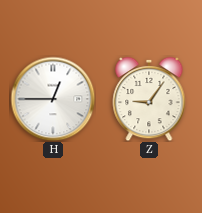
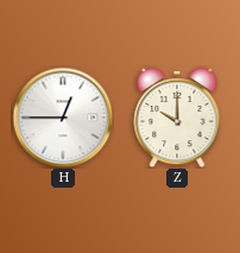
Z: 9:06 -> 10:00
